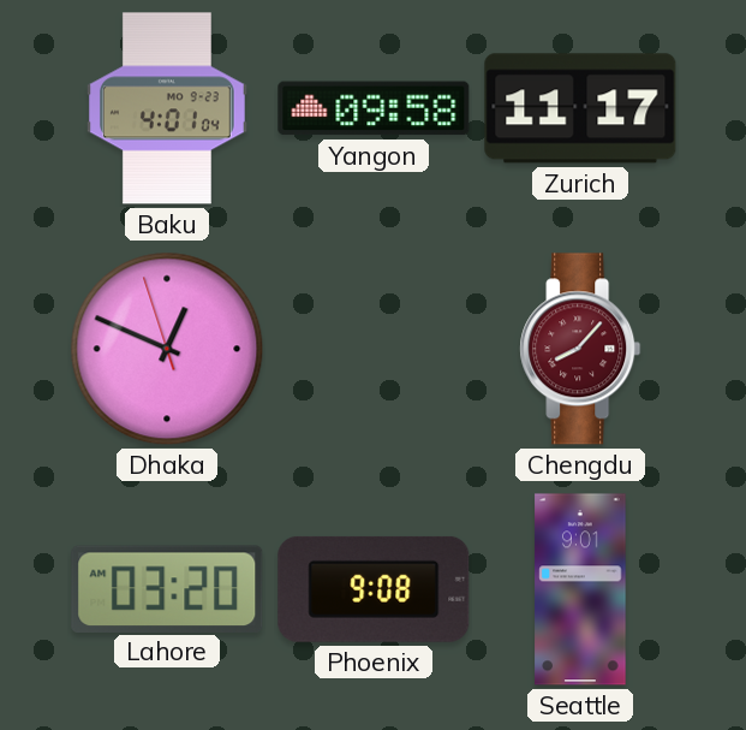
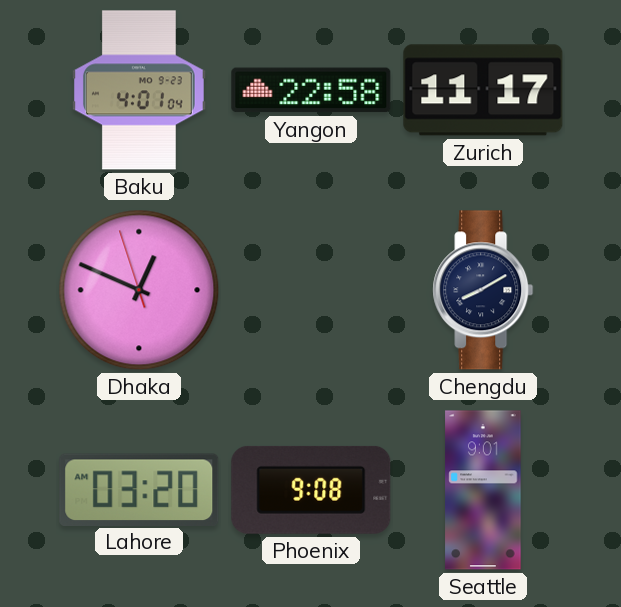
Yangon: 09:58 -> 22:58
Chengdu: 8:07 -> 8:10
Chengdu dial: burgundy -> navy
